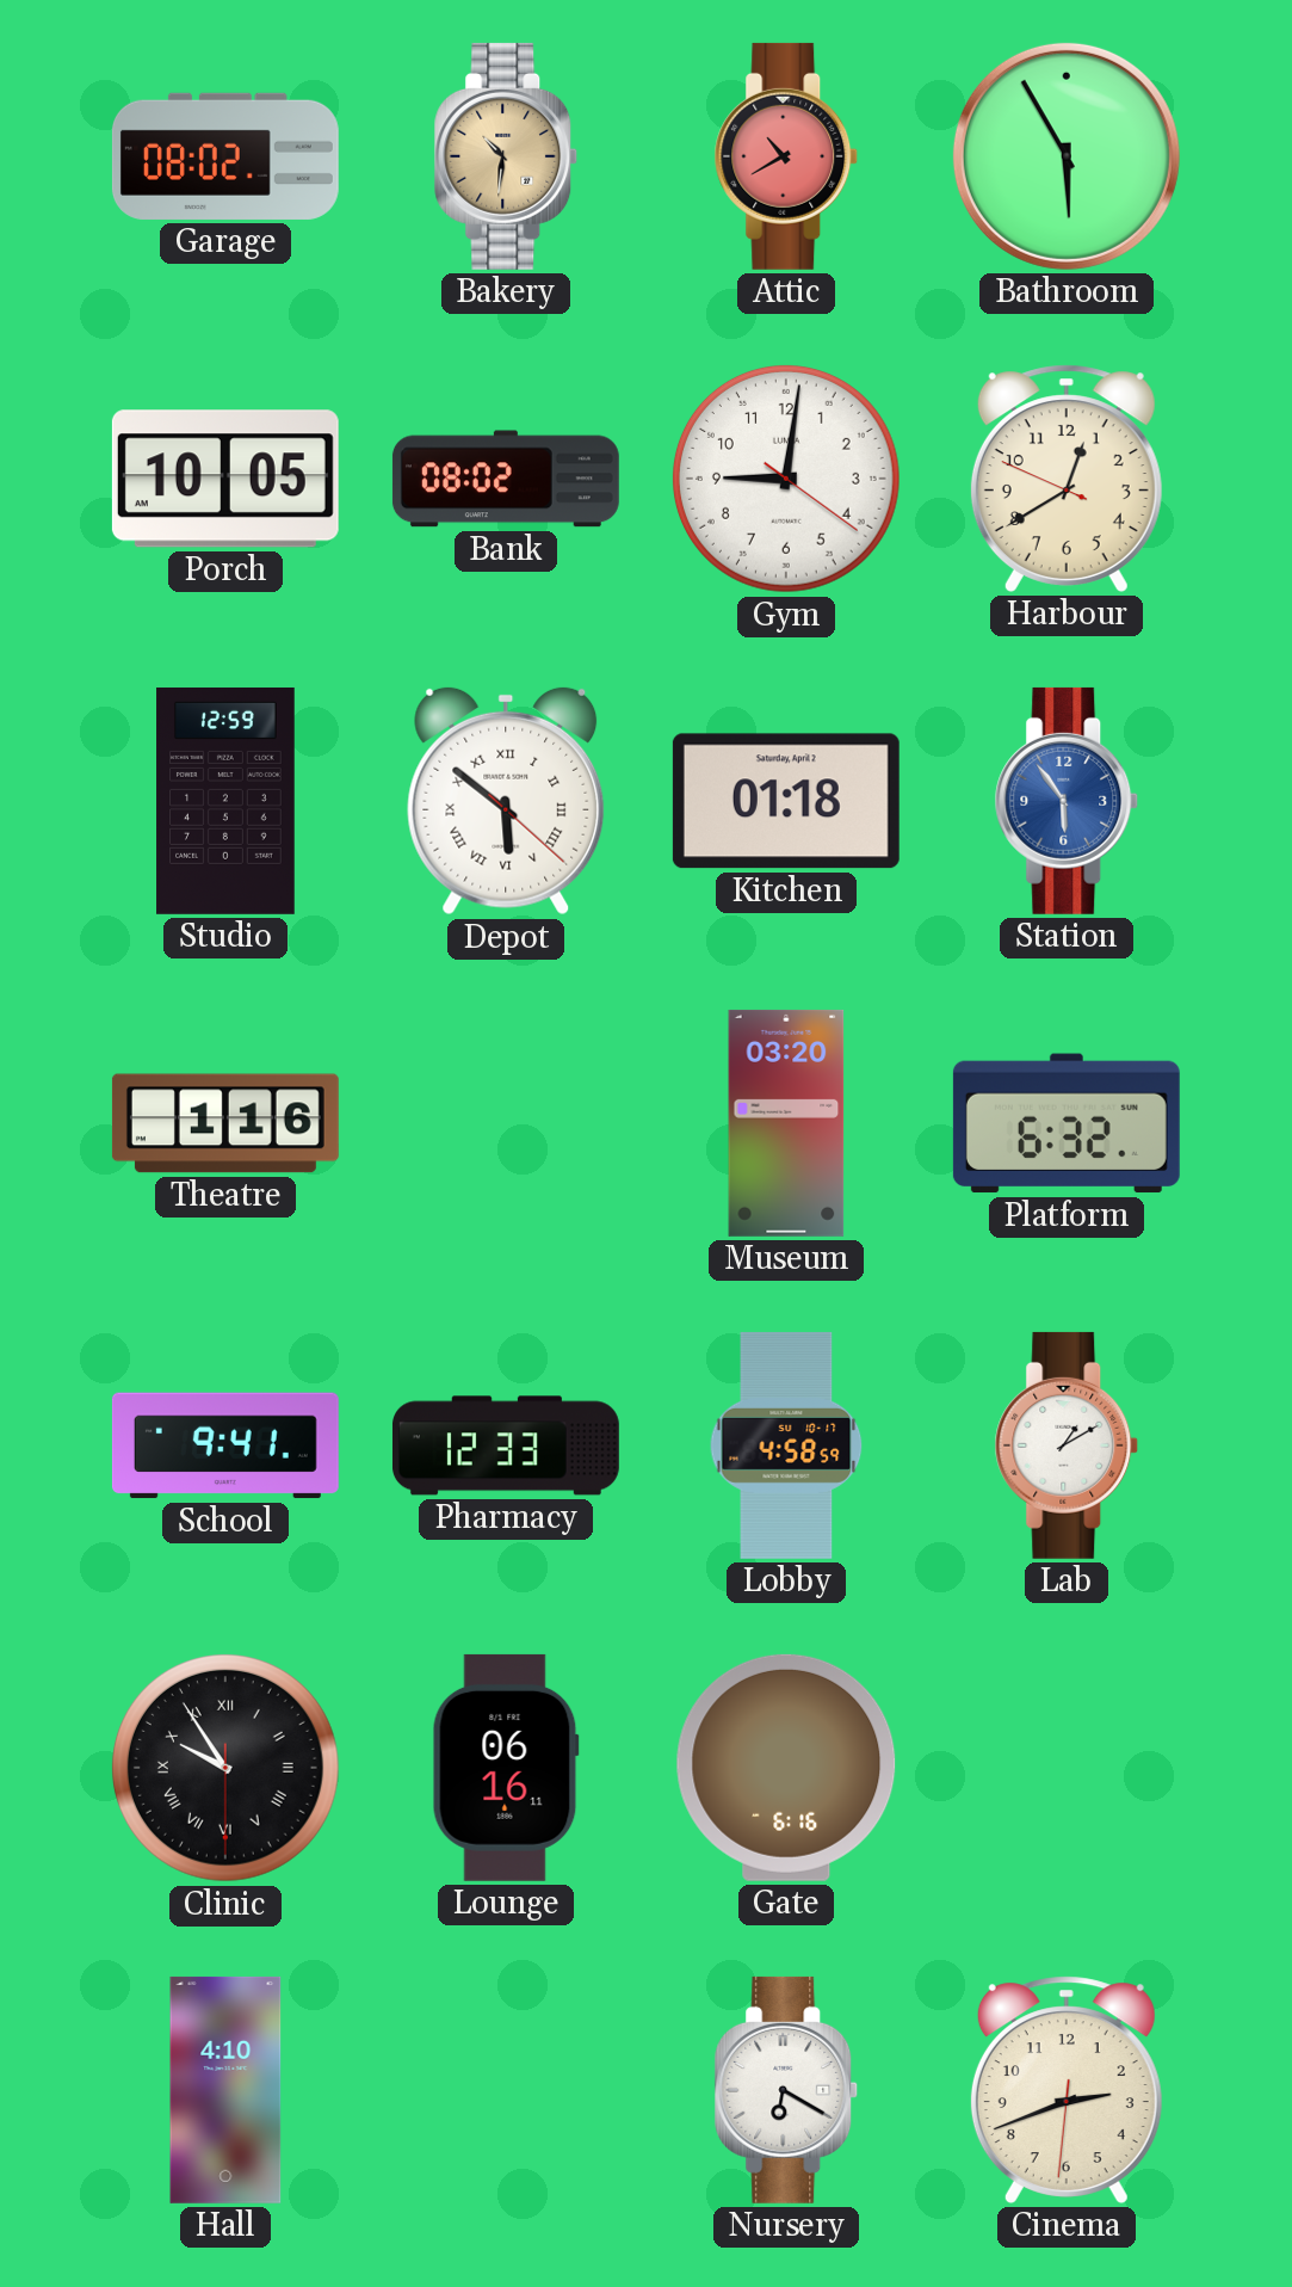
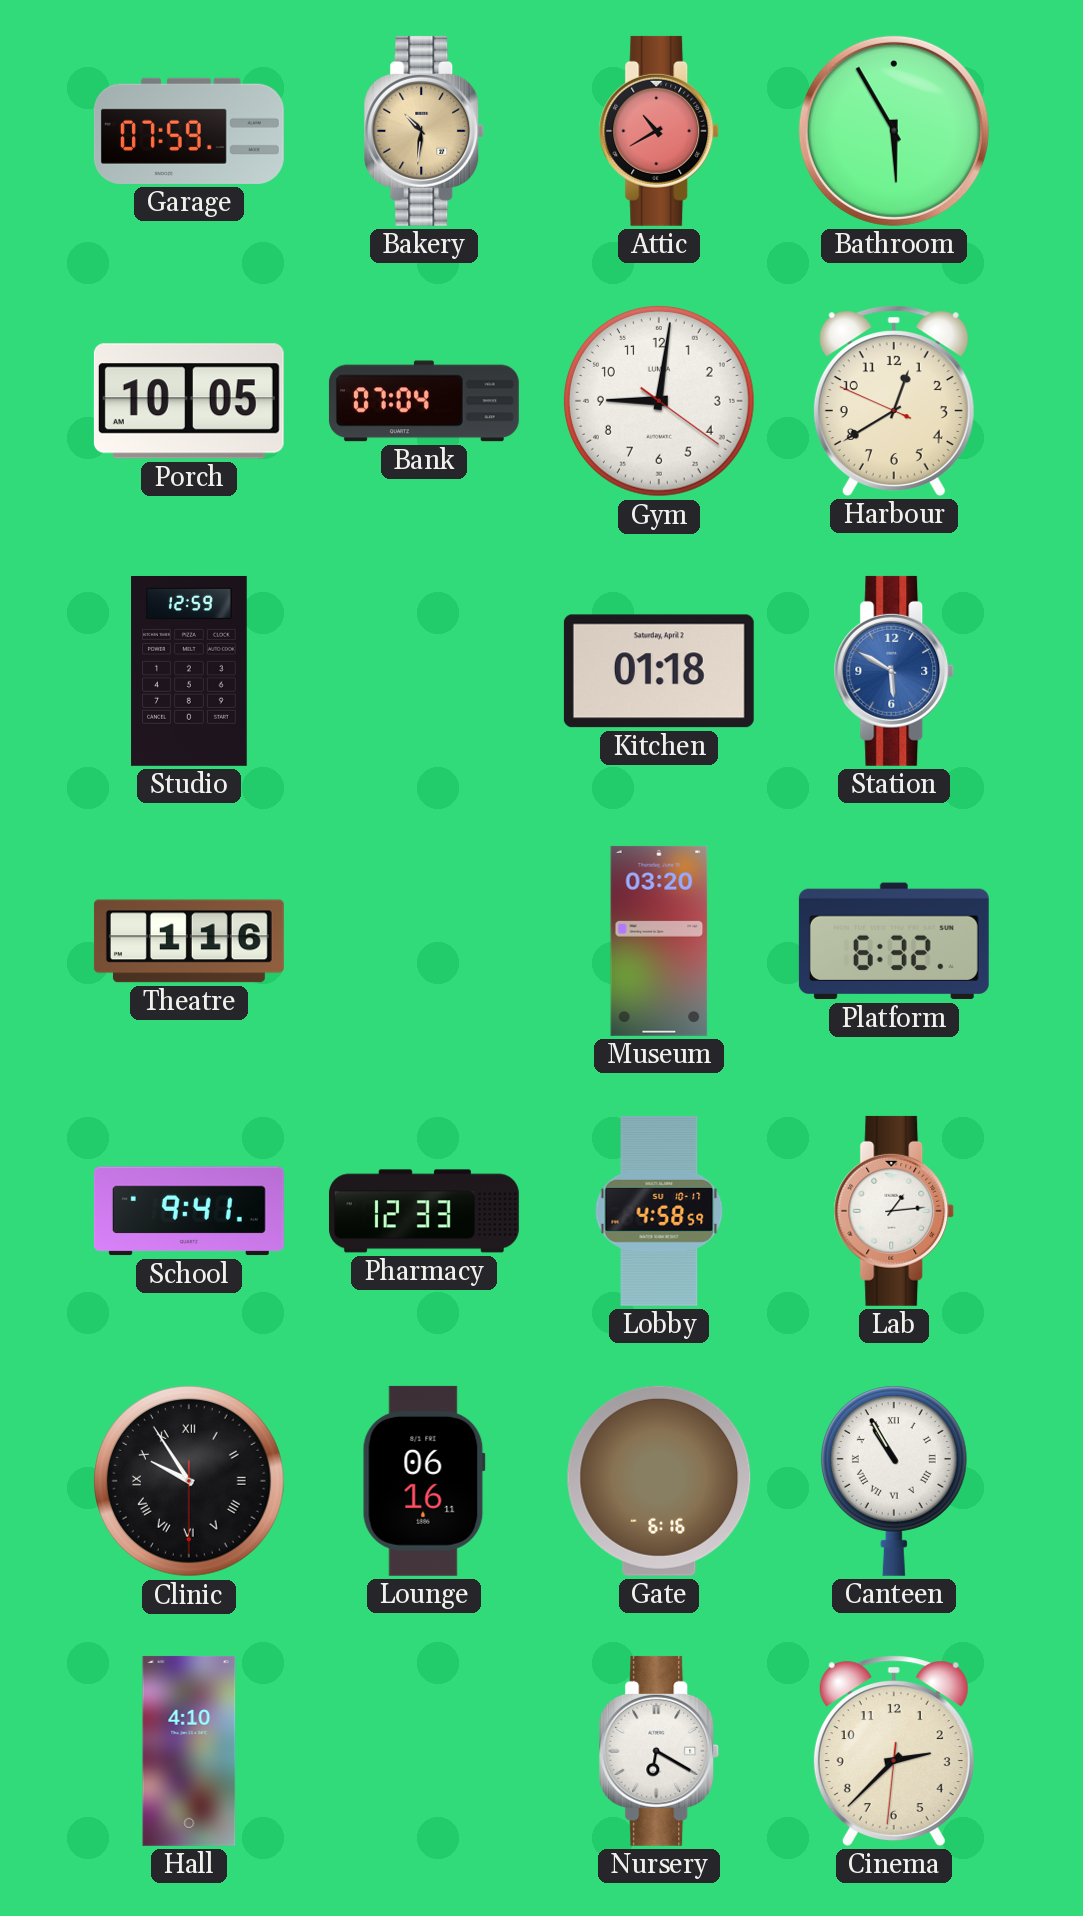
Garage: 08:02 -> 07:59
Bank: 08:02 -> 07:04
Depot: 5:51 -> none
Station: 5:54 -> 5:50
Lab: 1:10 -> 1:14
Canteen: none -> 10:55
Cinema: 2:41 -> 2:37
